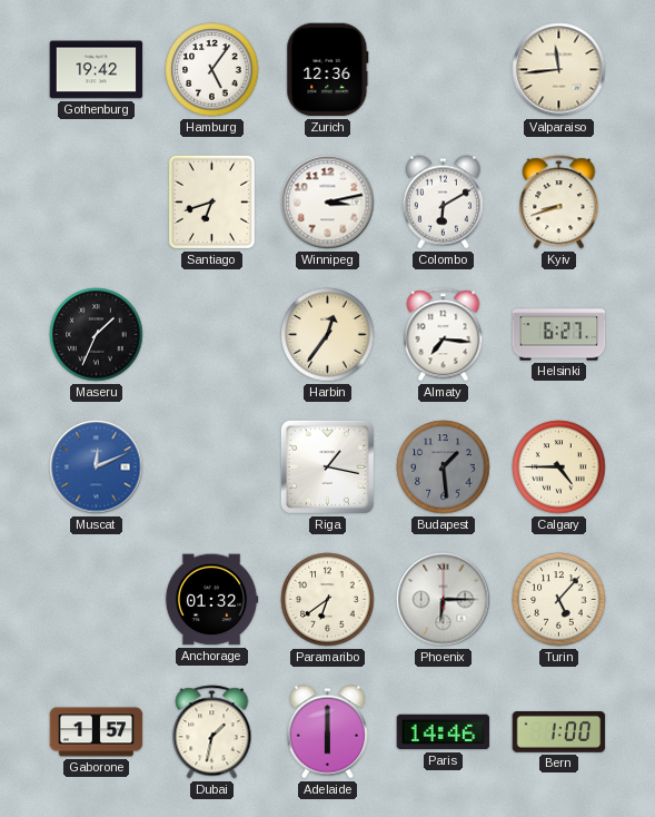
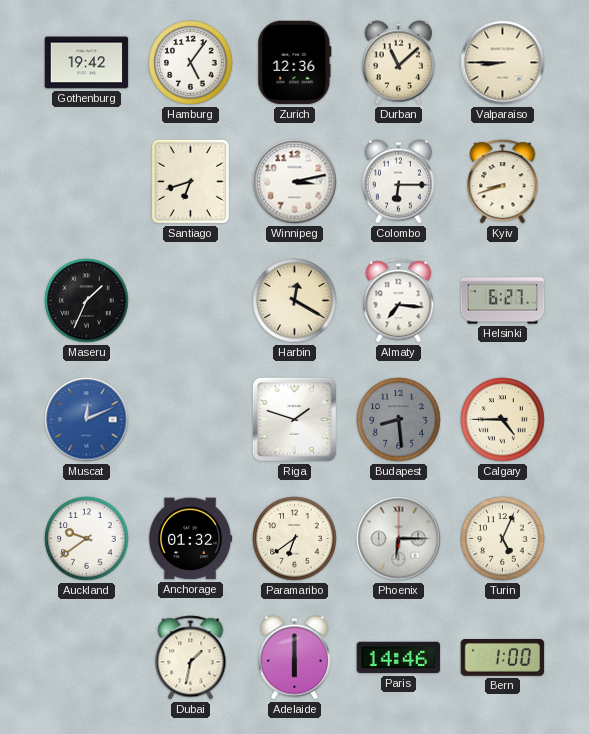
Durban: none -> 11:08
Valparaiso: 11:44 -> 8:45
Colombo: 6:10 -> 6:15
Harbin: 12:36 -> 12:20
Riga: 1:17 -> 1:48
Budapest: 1:29 -> 8:29
Auckland: none -> 9:39
Turin: 5:07 -> 5:04
Gaborone: 1:57 -> none
